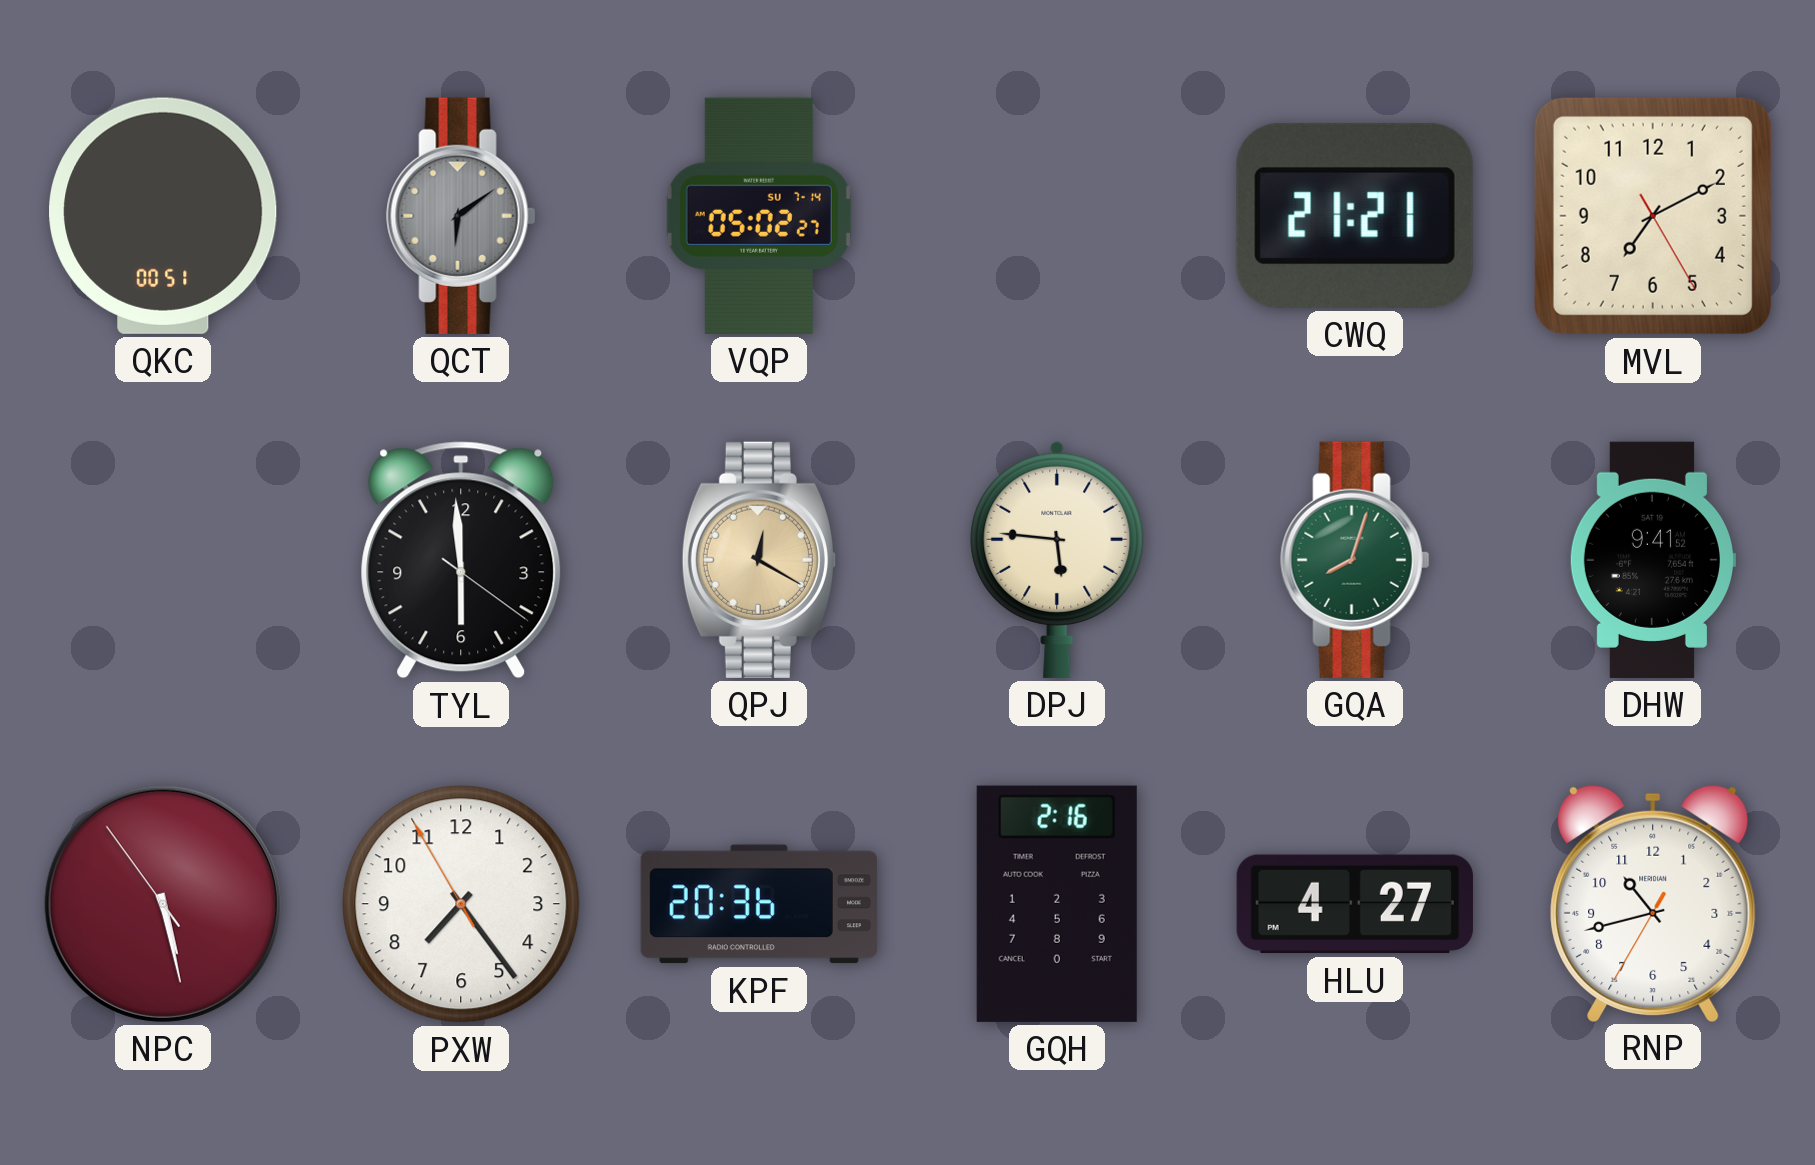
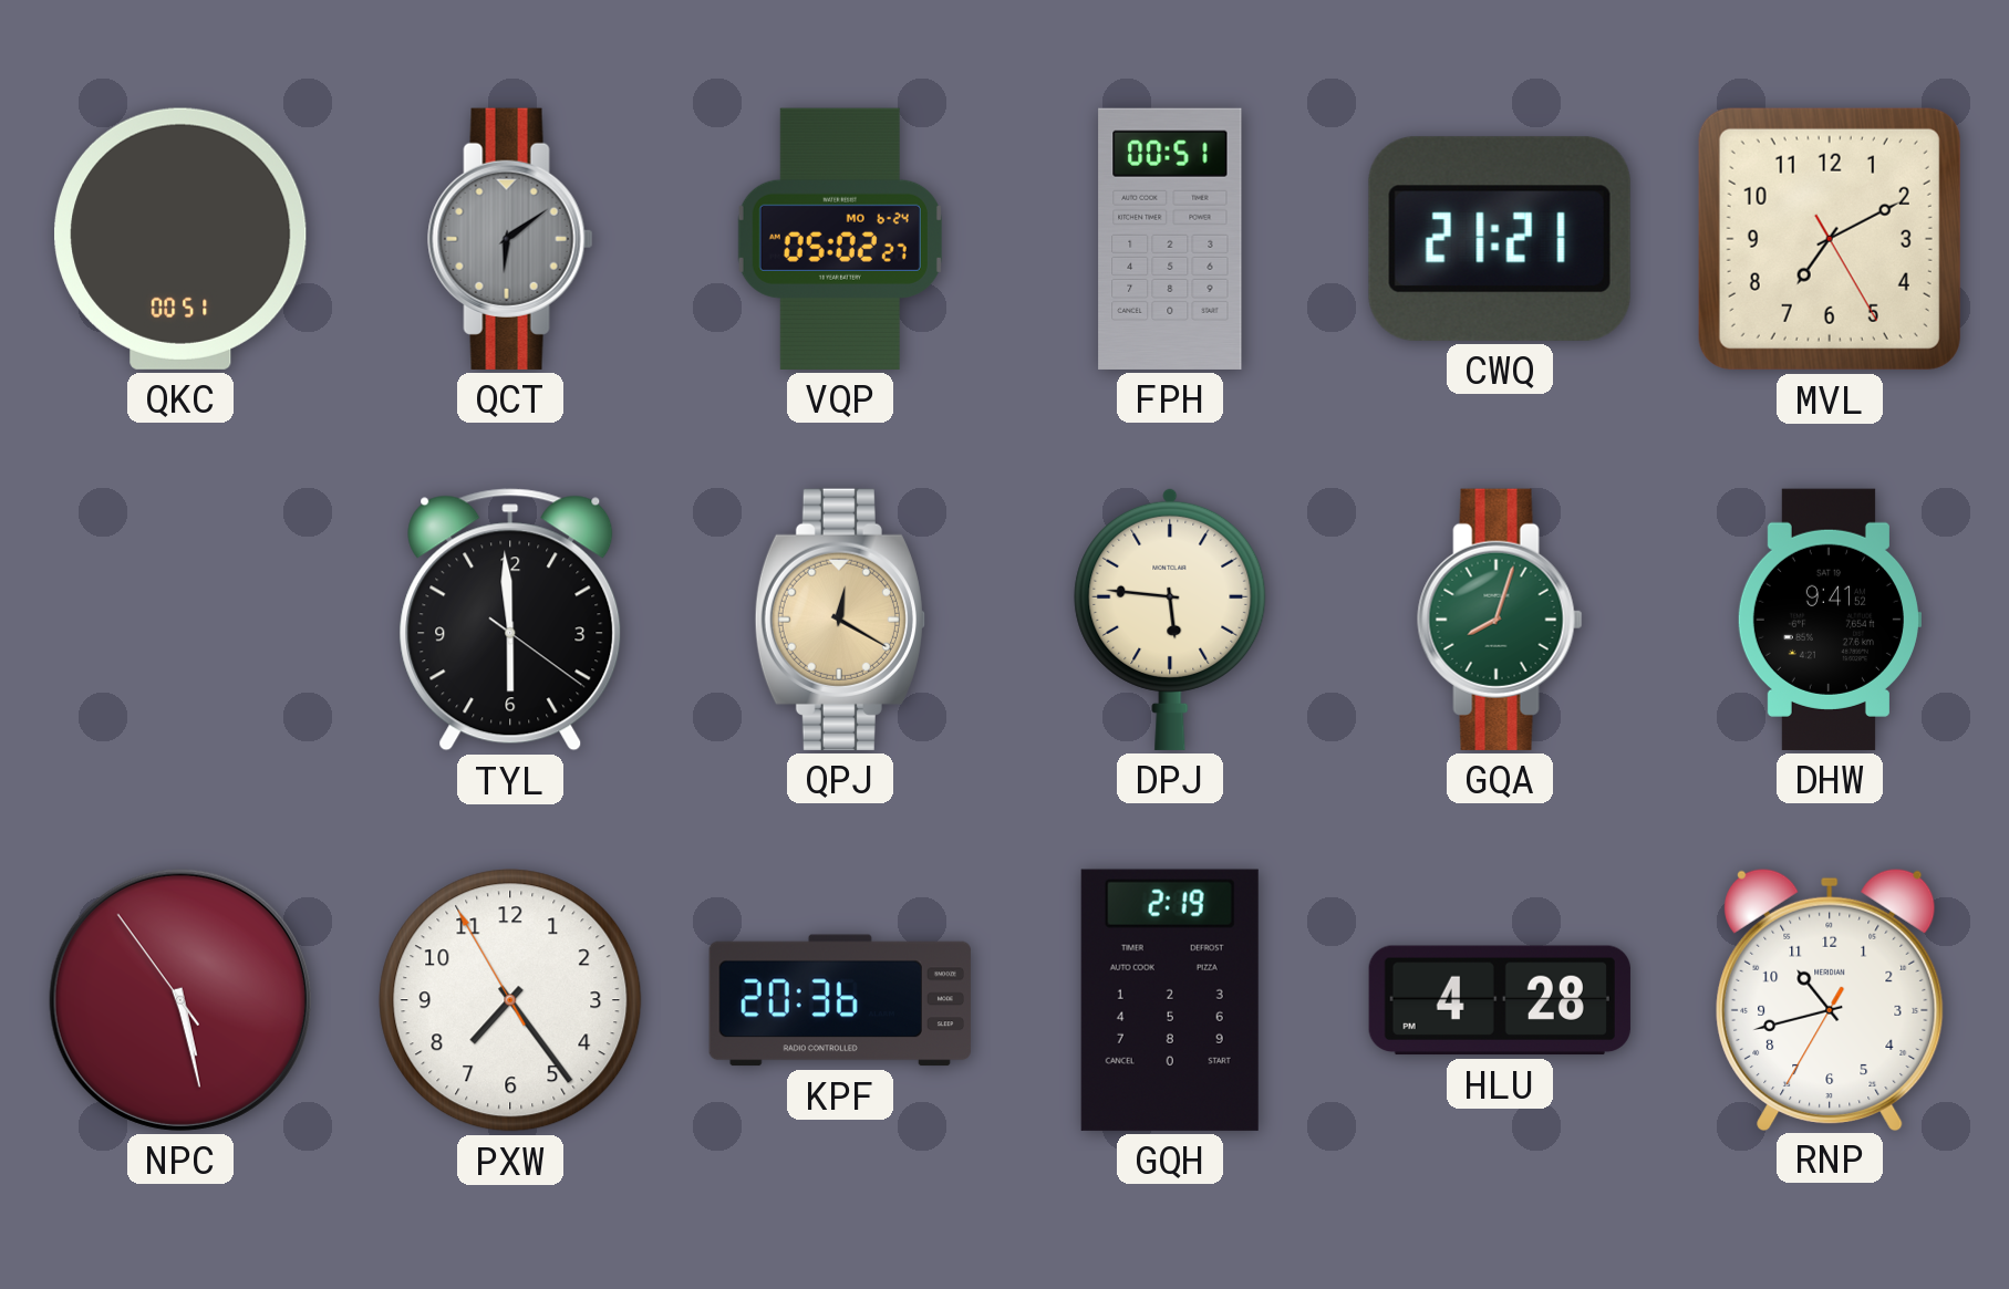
VQP date: SU 7-14 -> MO 6-24
FPH: none -> 00:51
GQH: 2:16 -> 2:19
HLU: 4:27 -> 4:28
